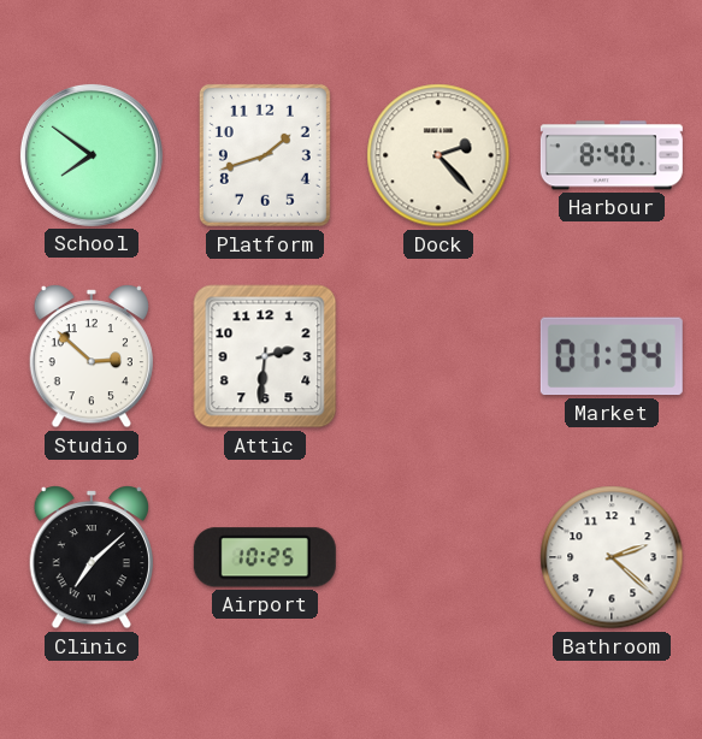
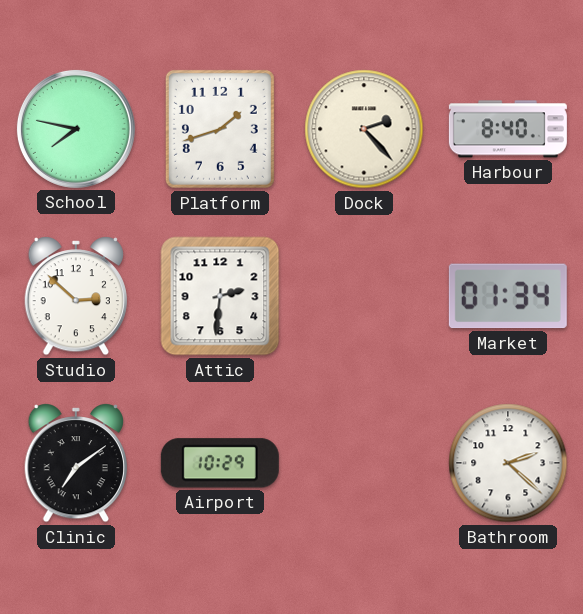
School: 7:51 -> 7:47
Clinic: 7:08 -> 7:09
Airport: 10:25 -> 10:29
